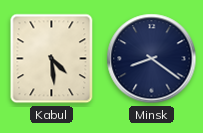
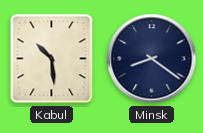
Kabul: 4:29 -> 10:29
